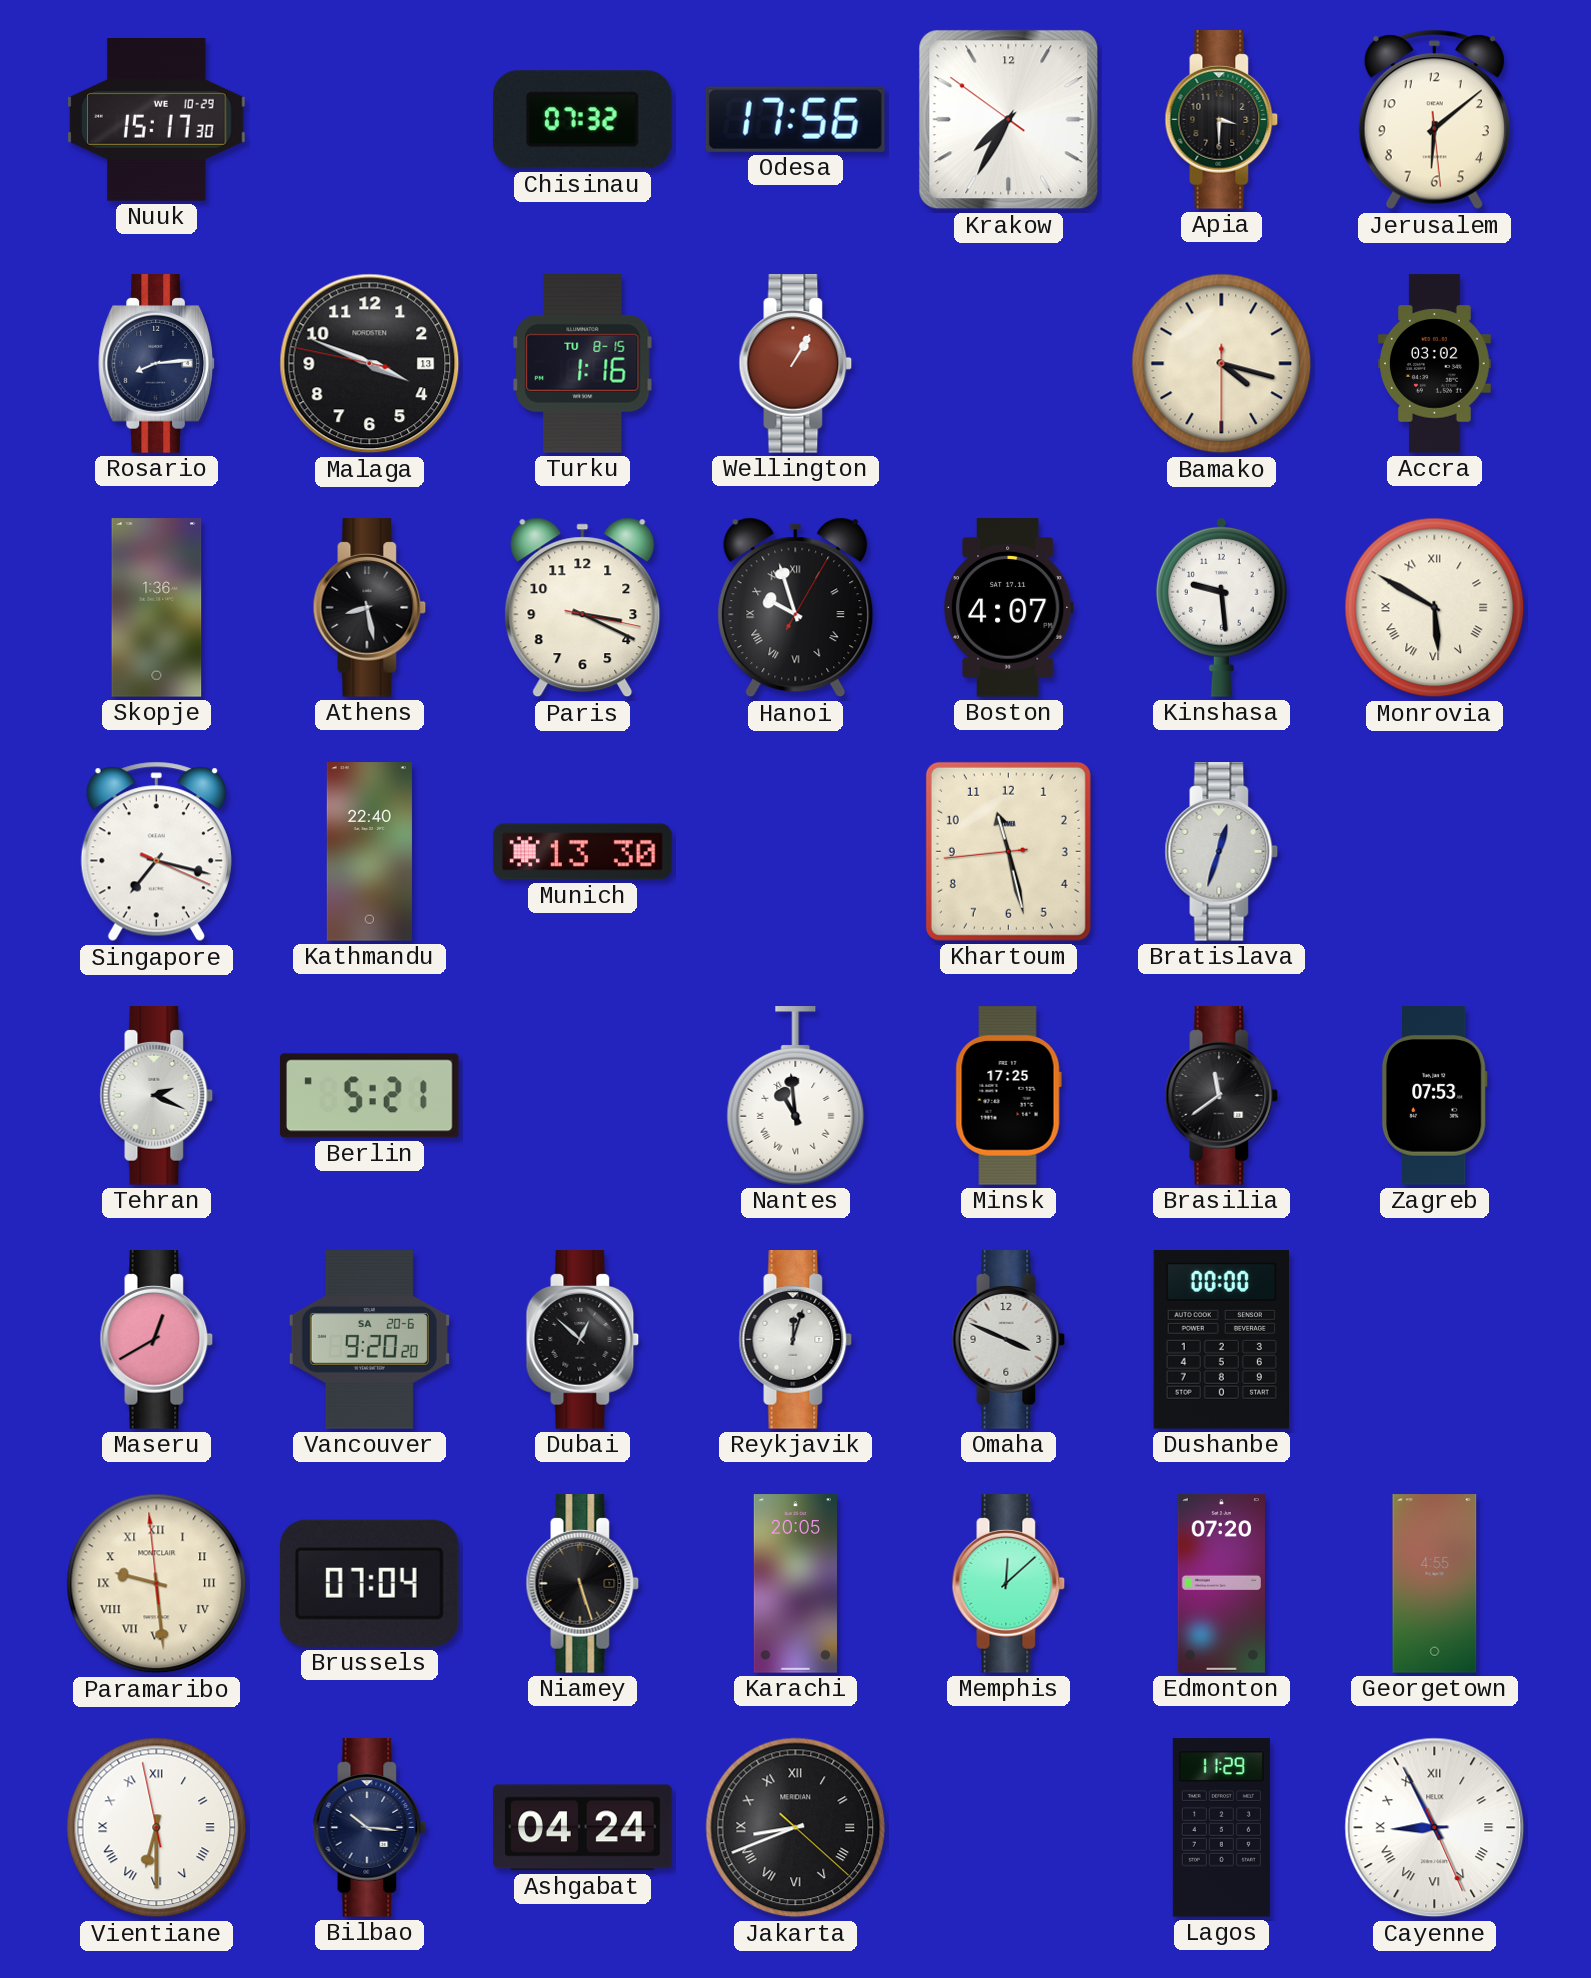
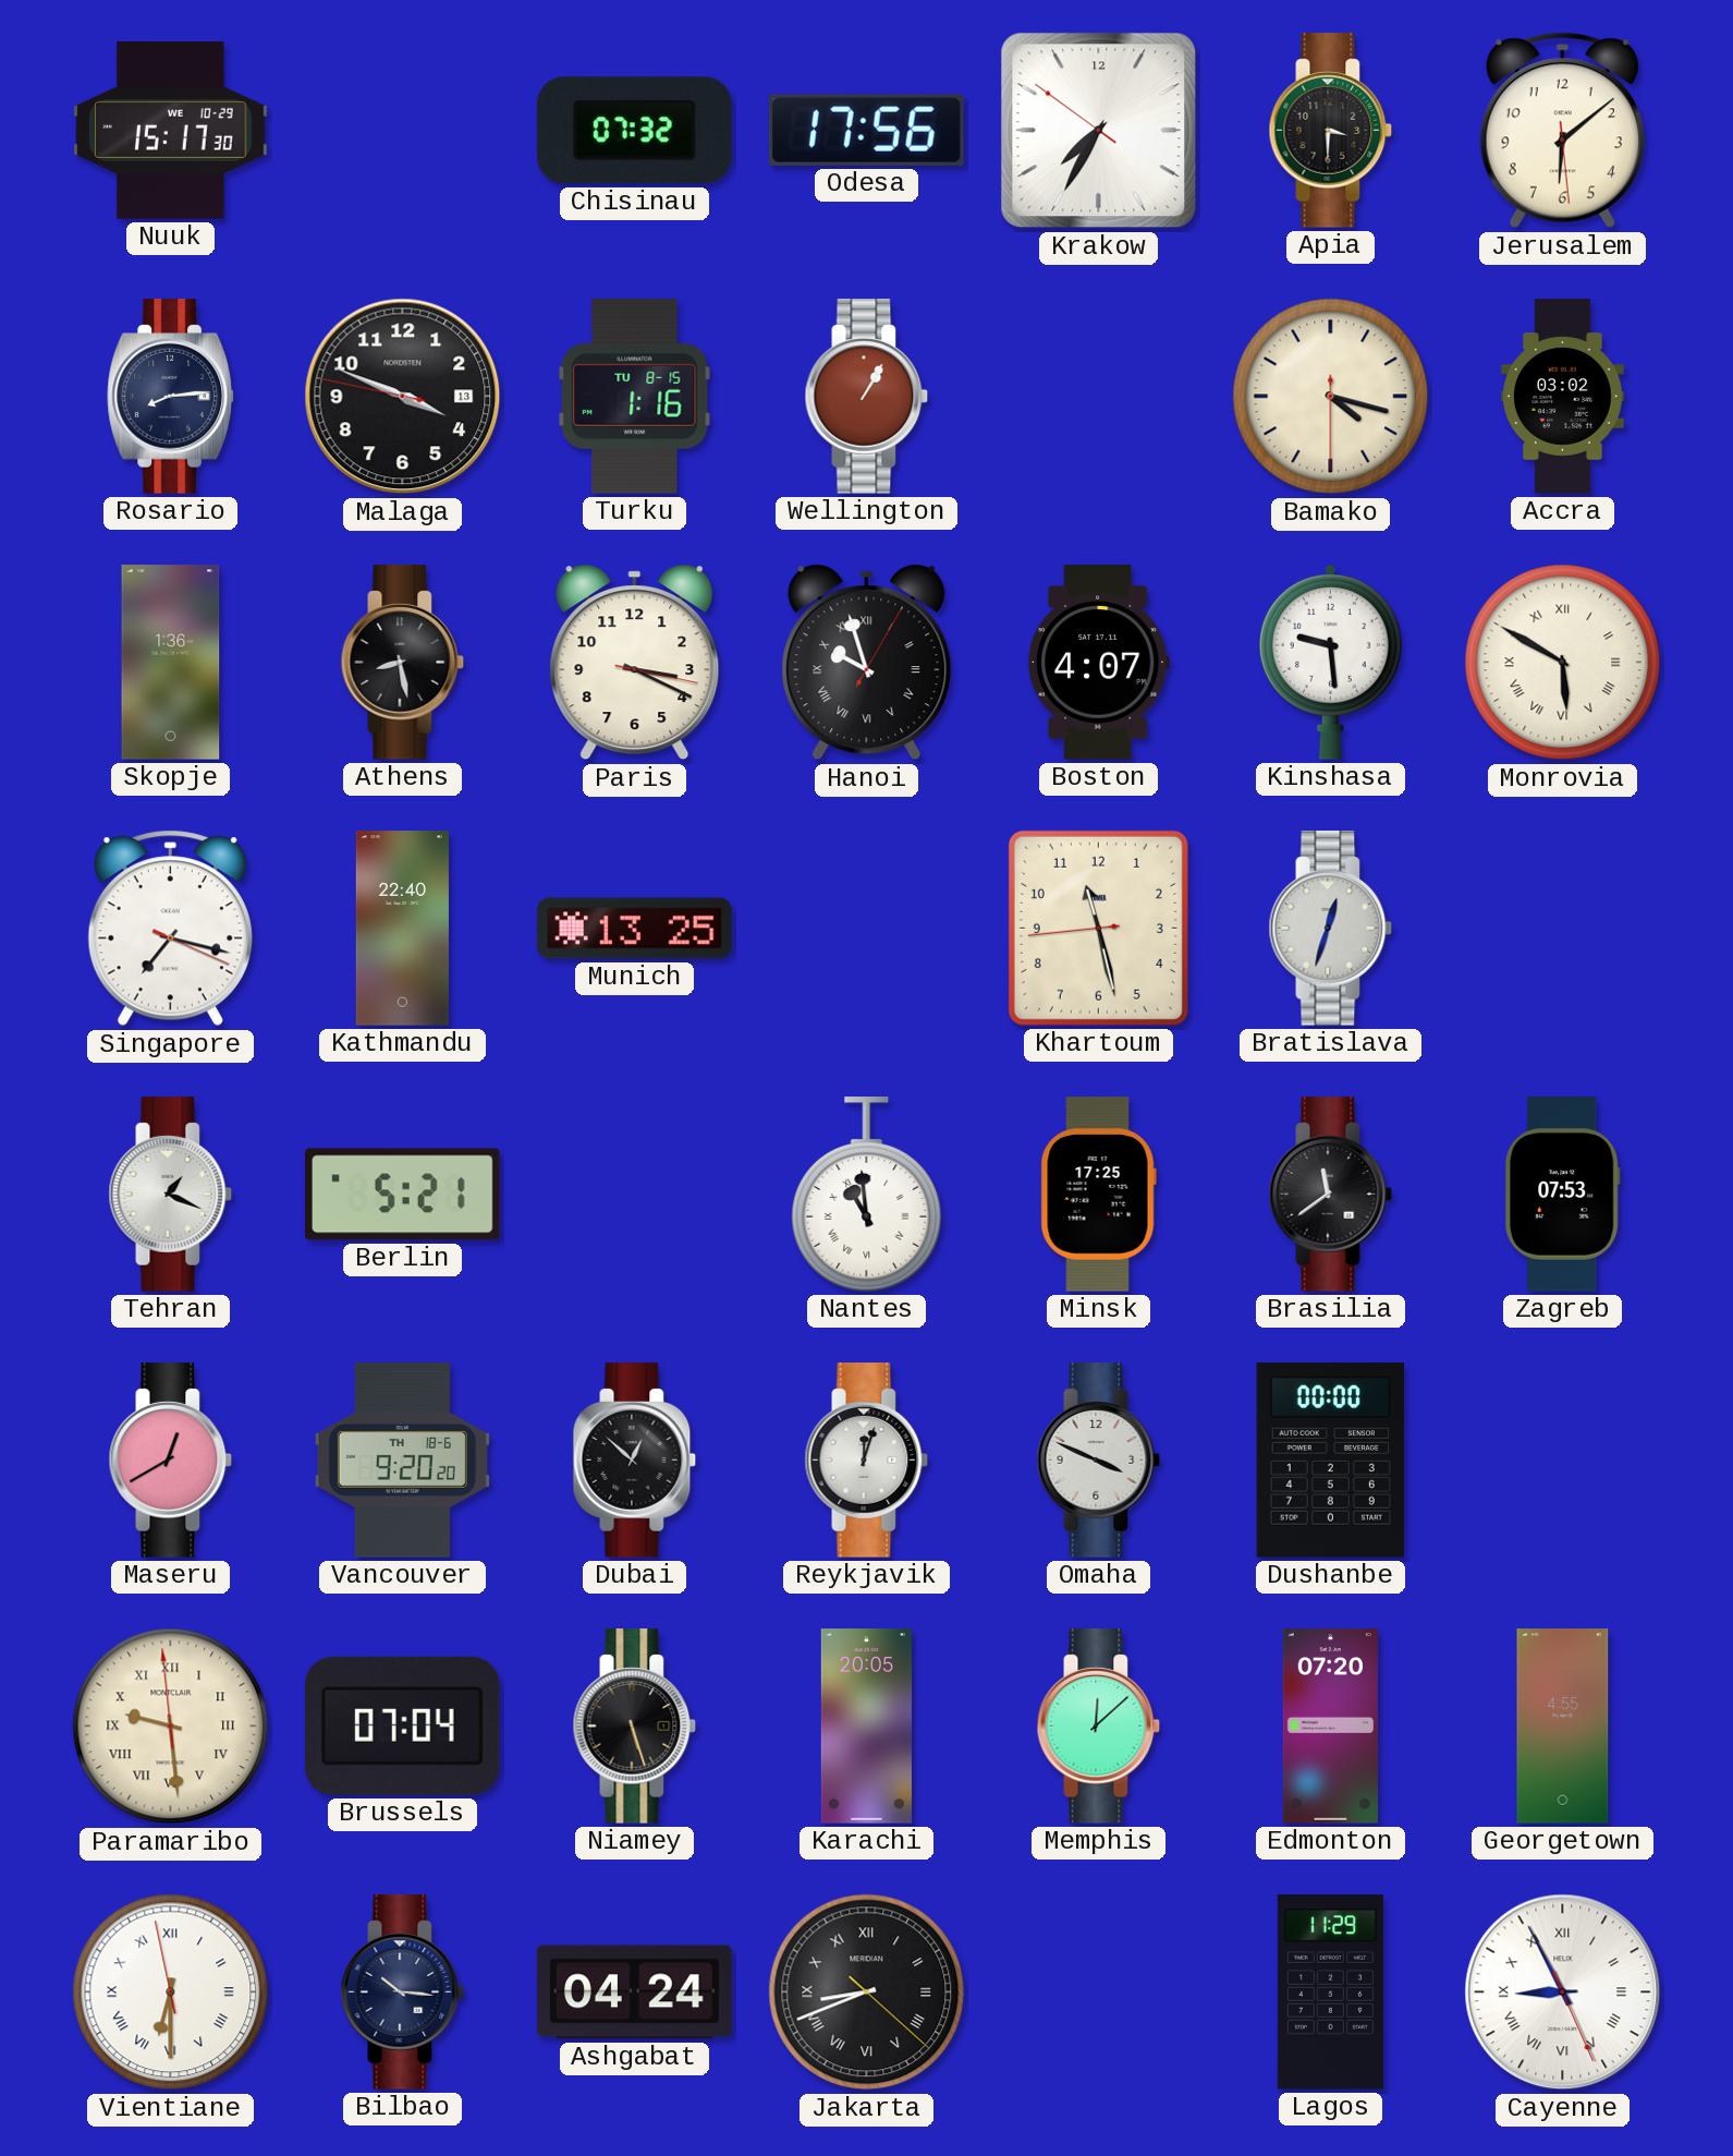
Munich: 13:30 -> 13:25
Tehran: 2:19 -> 1:19
Vancouver date: SA 20-6 -> TH 18-6
